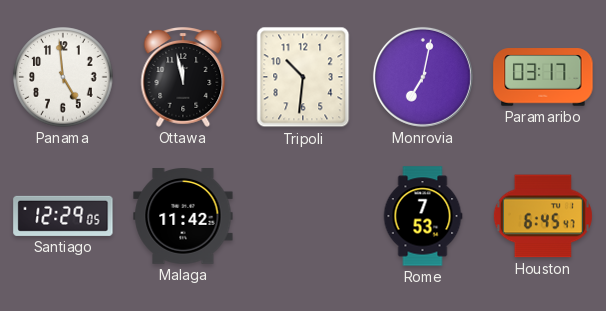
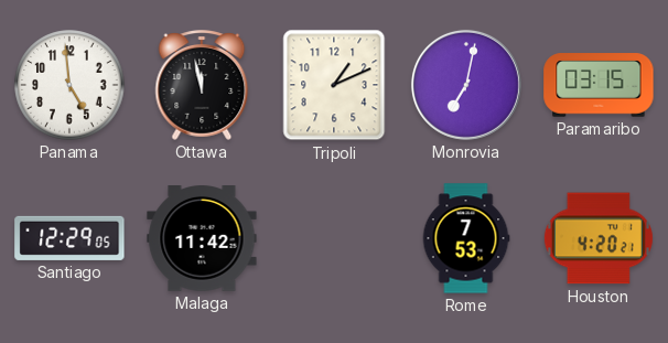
Tripoli: 10:31 -> 1:11
Paramaribo: 03:17 -> 03:15
Houston: 6:45 -> 4:20
